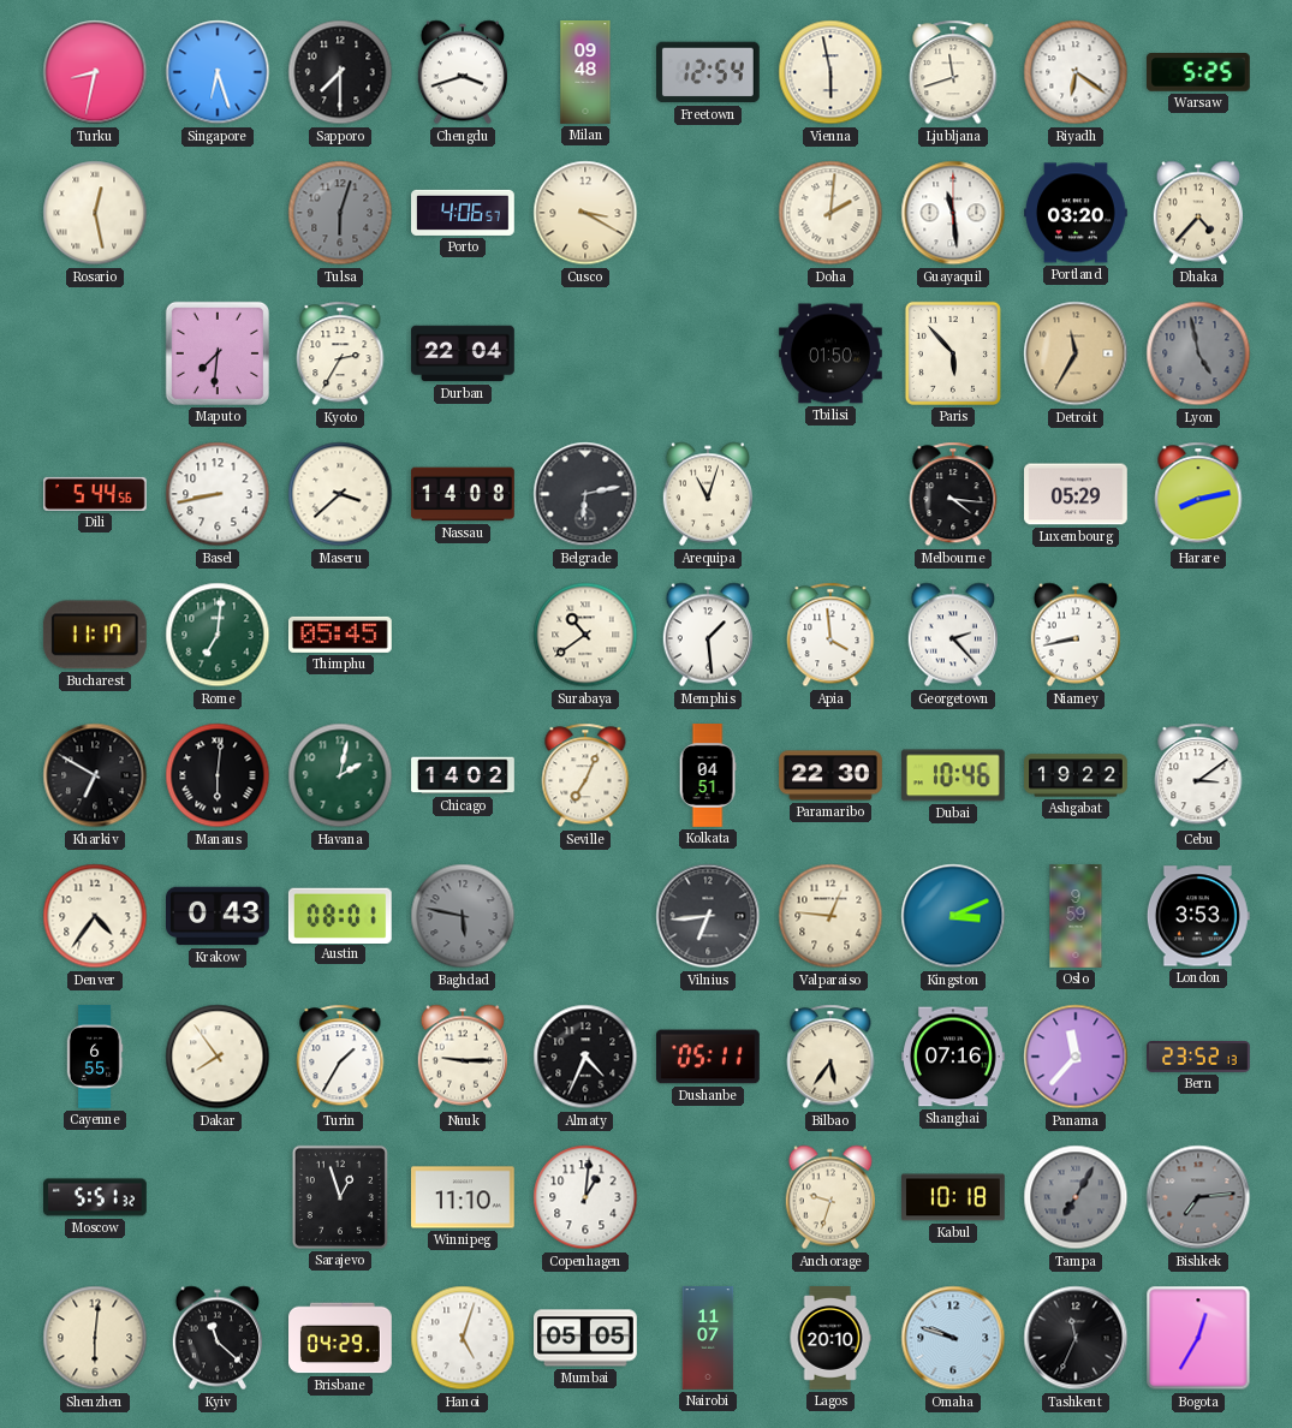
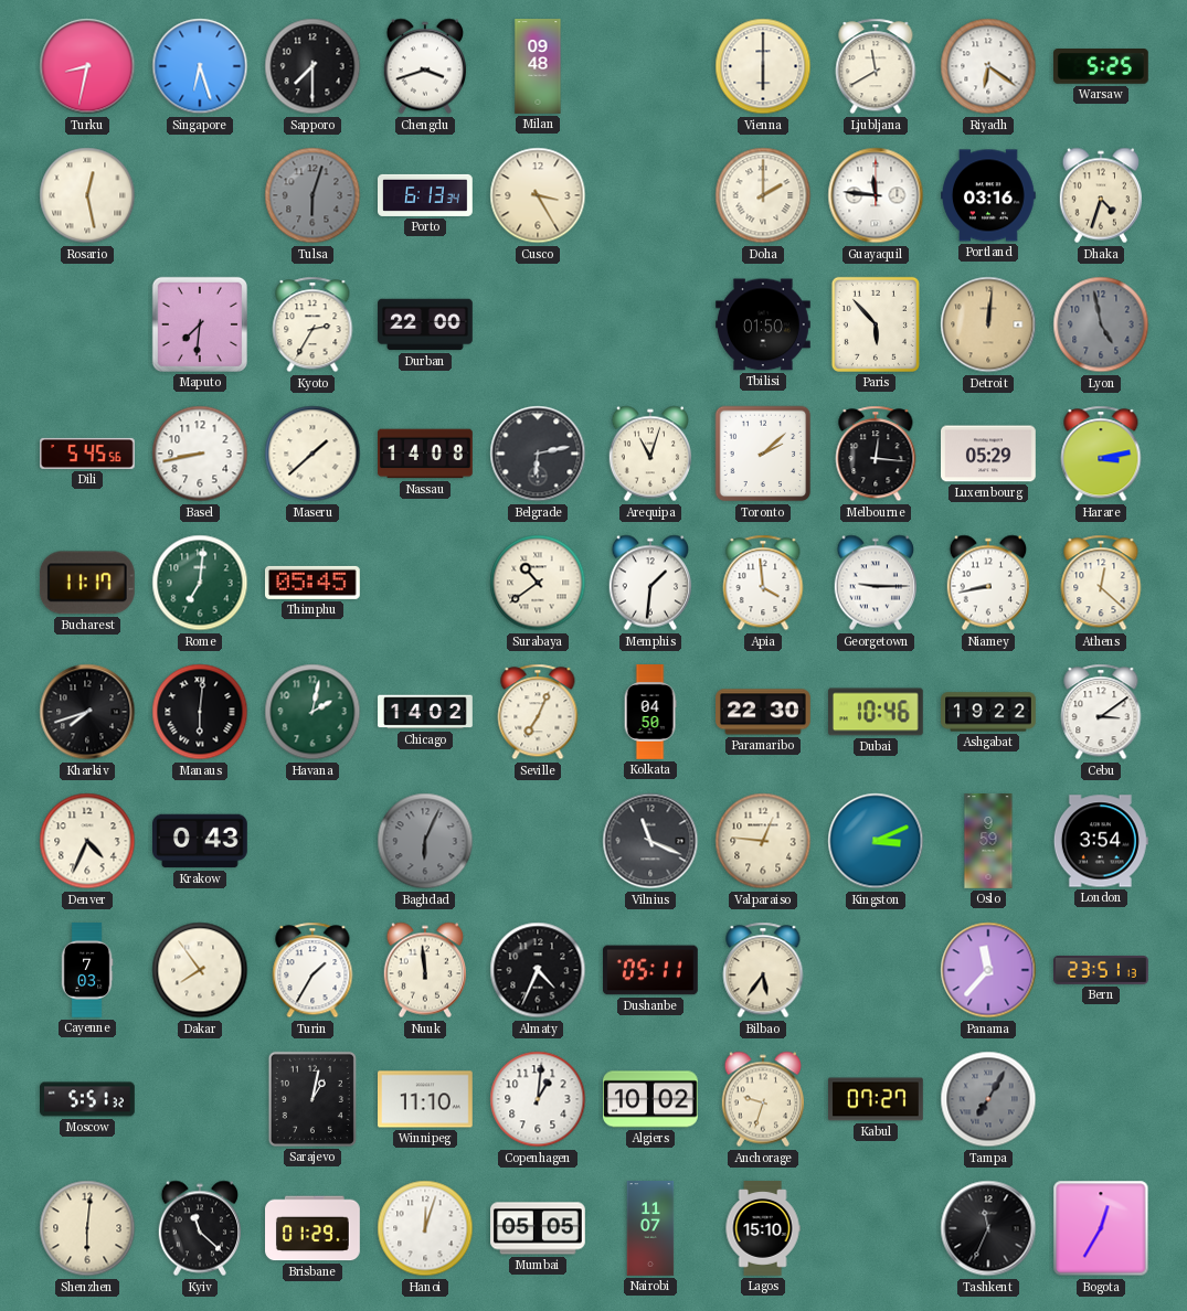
Freetown: 12:54 -> none
Vienna: 5:58 -> 6:00
Ljubljana: 11:42 -> 11:40
Porto: 4:06 -> 6:13
Cusco: 3:20 -> 3:25
Doha: 2:01 -> 2:00
Guayaquil: 11:29 -> 11:46
Portland: 03:20 -> 03:16
Dhaka: 4:37 -> 4:33
Durban: 22:04 -> 22:00
Detroit: 11:35 -> 12:01
Dili: 5:44 -> 5:45
Maseru: 3:38 -> 1:38
Toronto: none -> 2:08
Melbourne: 4:16 -> 12:16
Harare: 8:13 -> 3:13
Memphis: 1:29 -> 1:31
Georgetown: 2:23 -> 9:15
Athens: none -> 12:22
Kharkiv: 6:50 -> 7:42
Kolkata: 04:51 -> 04:50
Denver: 4:36 -> 4:34
Austin: 08:01 -> none
Baghdad: 5:47 -> 6:04
Vilnius: 6:44 -> 11:19
London: 3:53 -> 3:54
Cayenne: 6:55 -> 7:03
Nuuk: 9:15 -> 11:59
Shanghai: 07:16 -> none
Bern: 23:52 -> 23:51
Sarajevo: 12:57 -> 1:02
Algiers: none -> 10:02
Kabul: 10:18 -> 07:27
Bishkek: 7:14 -> none
Brisbane: 04:29 -> 01:29
Hanoi: 5:03 -> 12:03
Lagos: 20:10 -> 15:10
Omaha: 9:48 -> none
